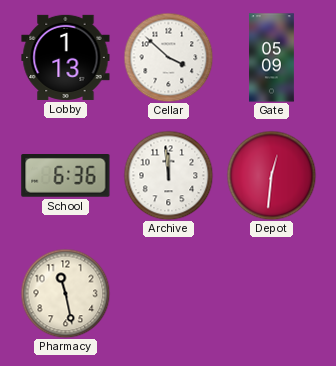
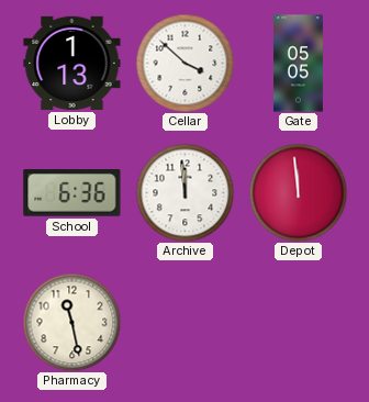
Gate: 05:09 -> 05:05
Depot: 12:31 -> 11:59
